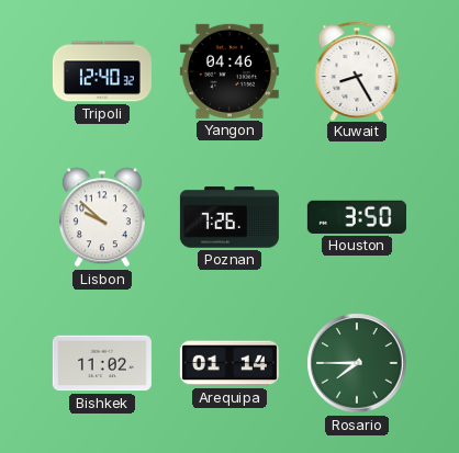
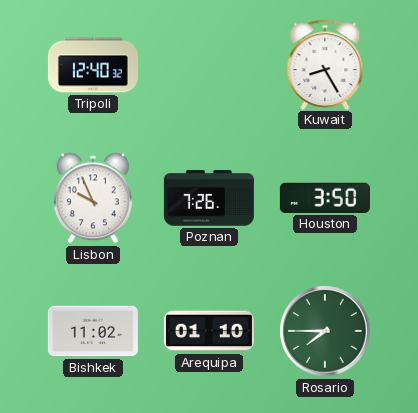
Yangon: 04:46 -> none
Lisbon: 9:52 -> 9:56
Arequipa: 01:14 -> 01:10
